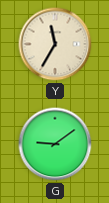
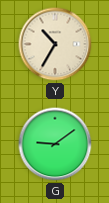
Y: 11:35 -> 10:35
